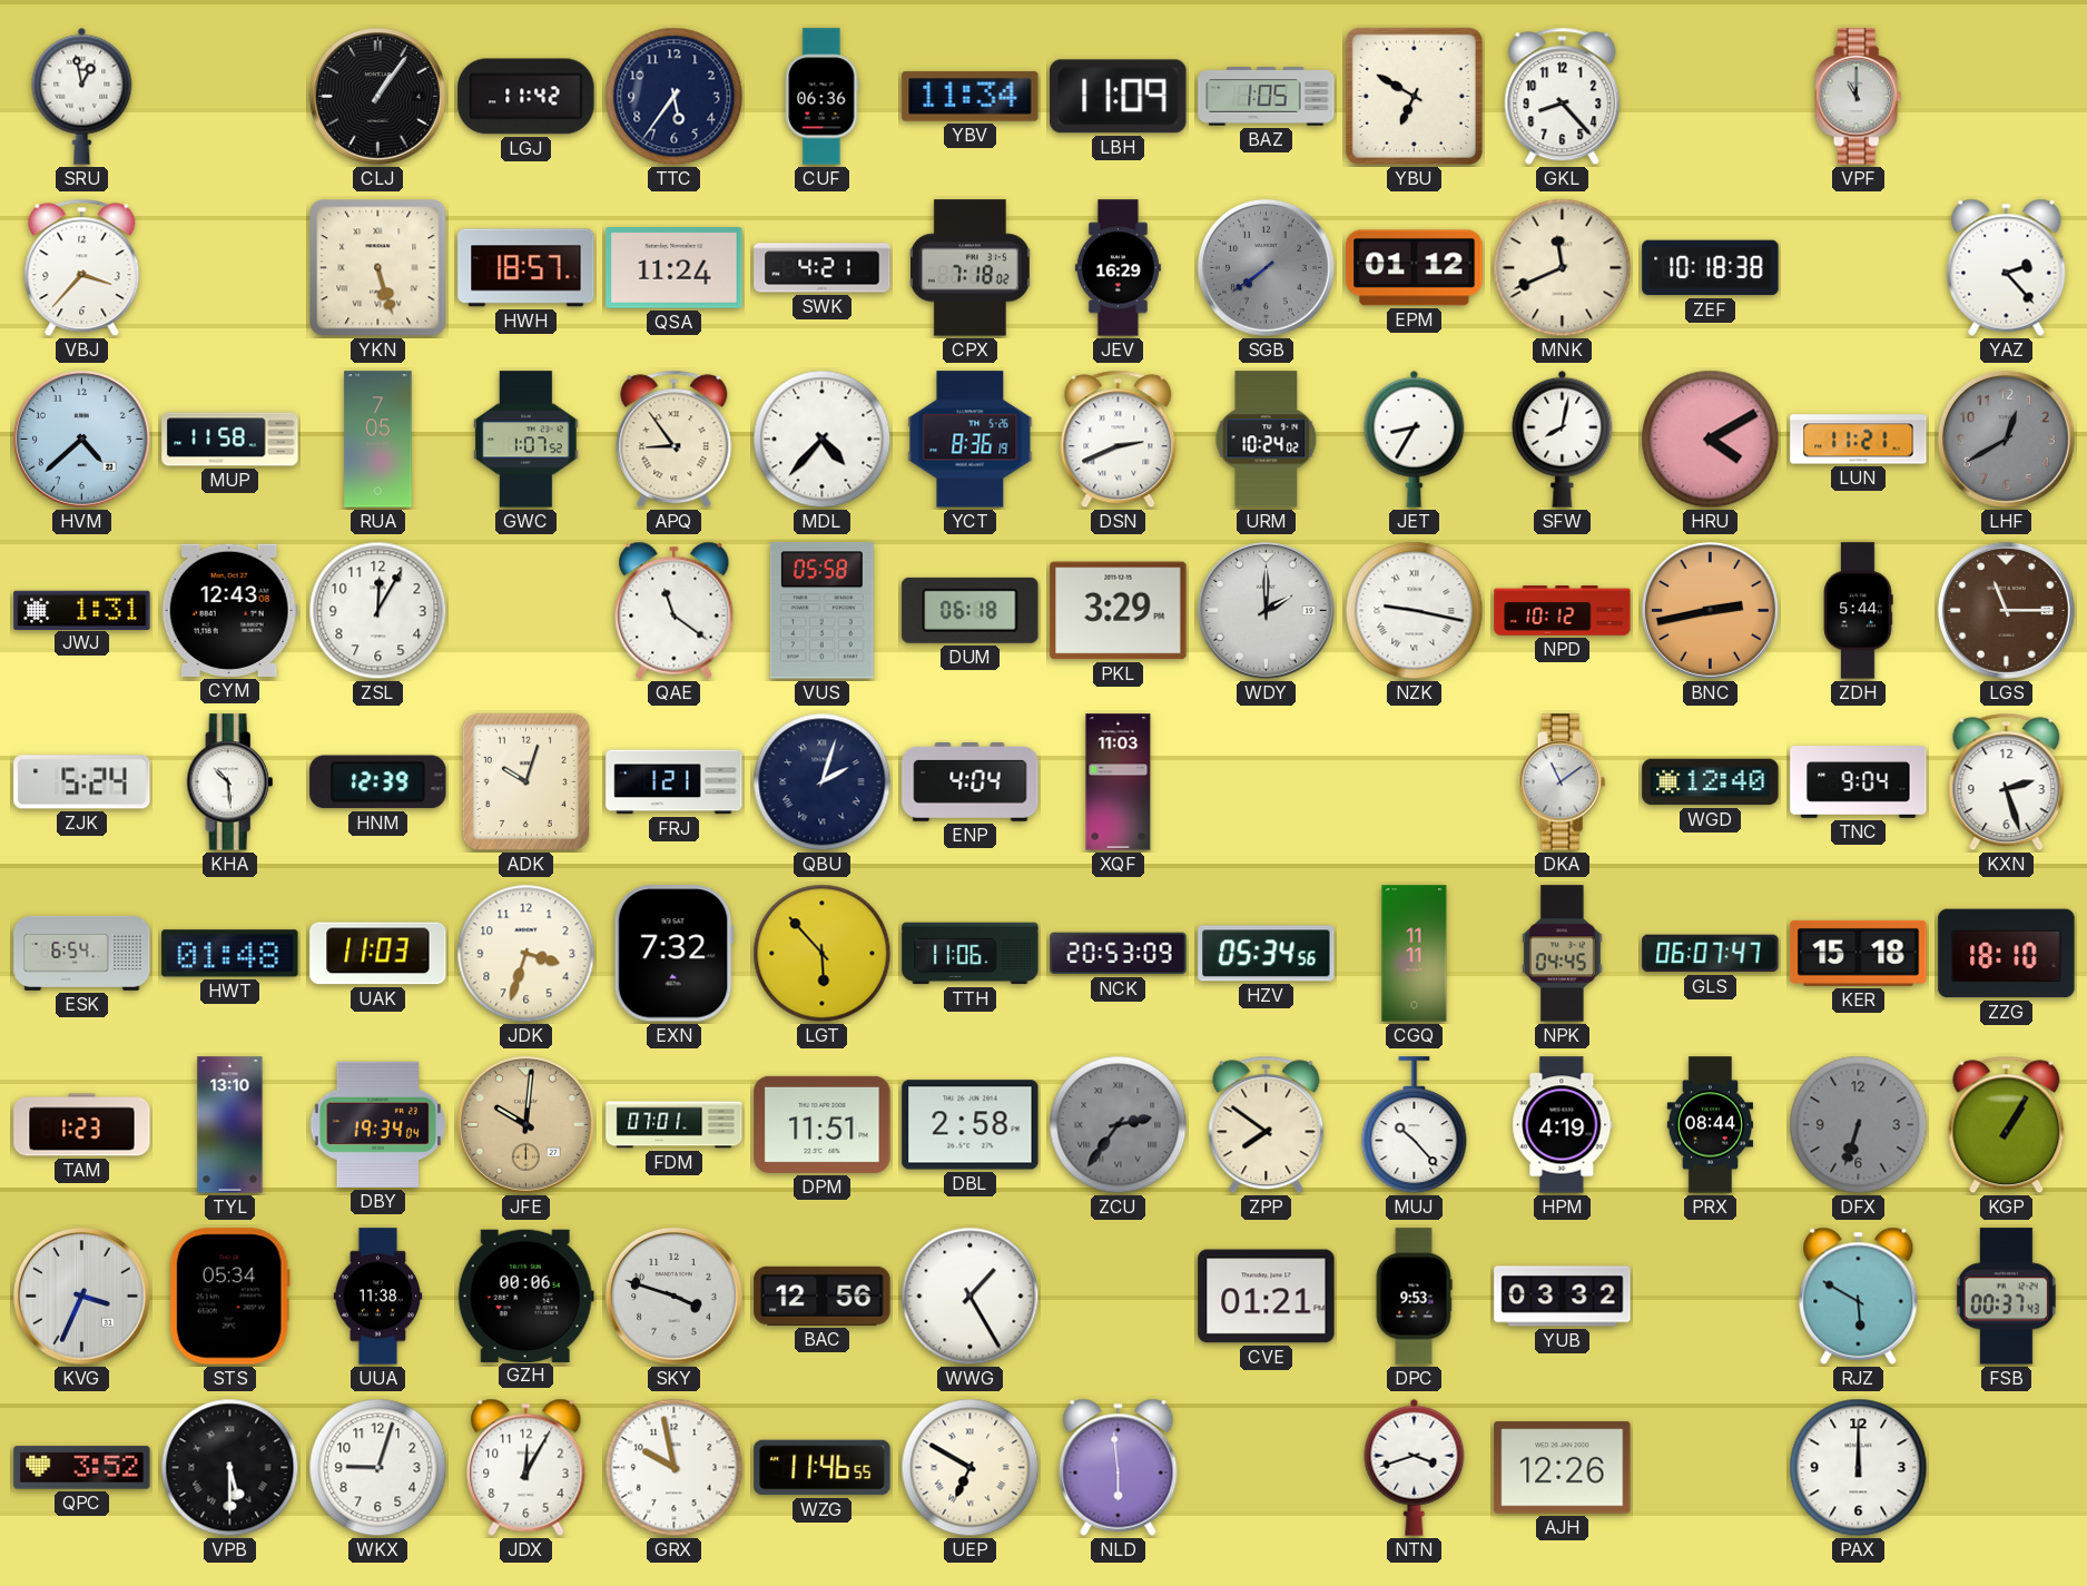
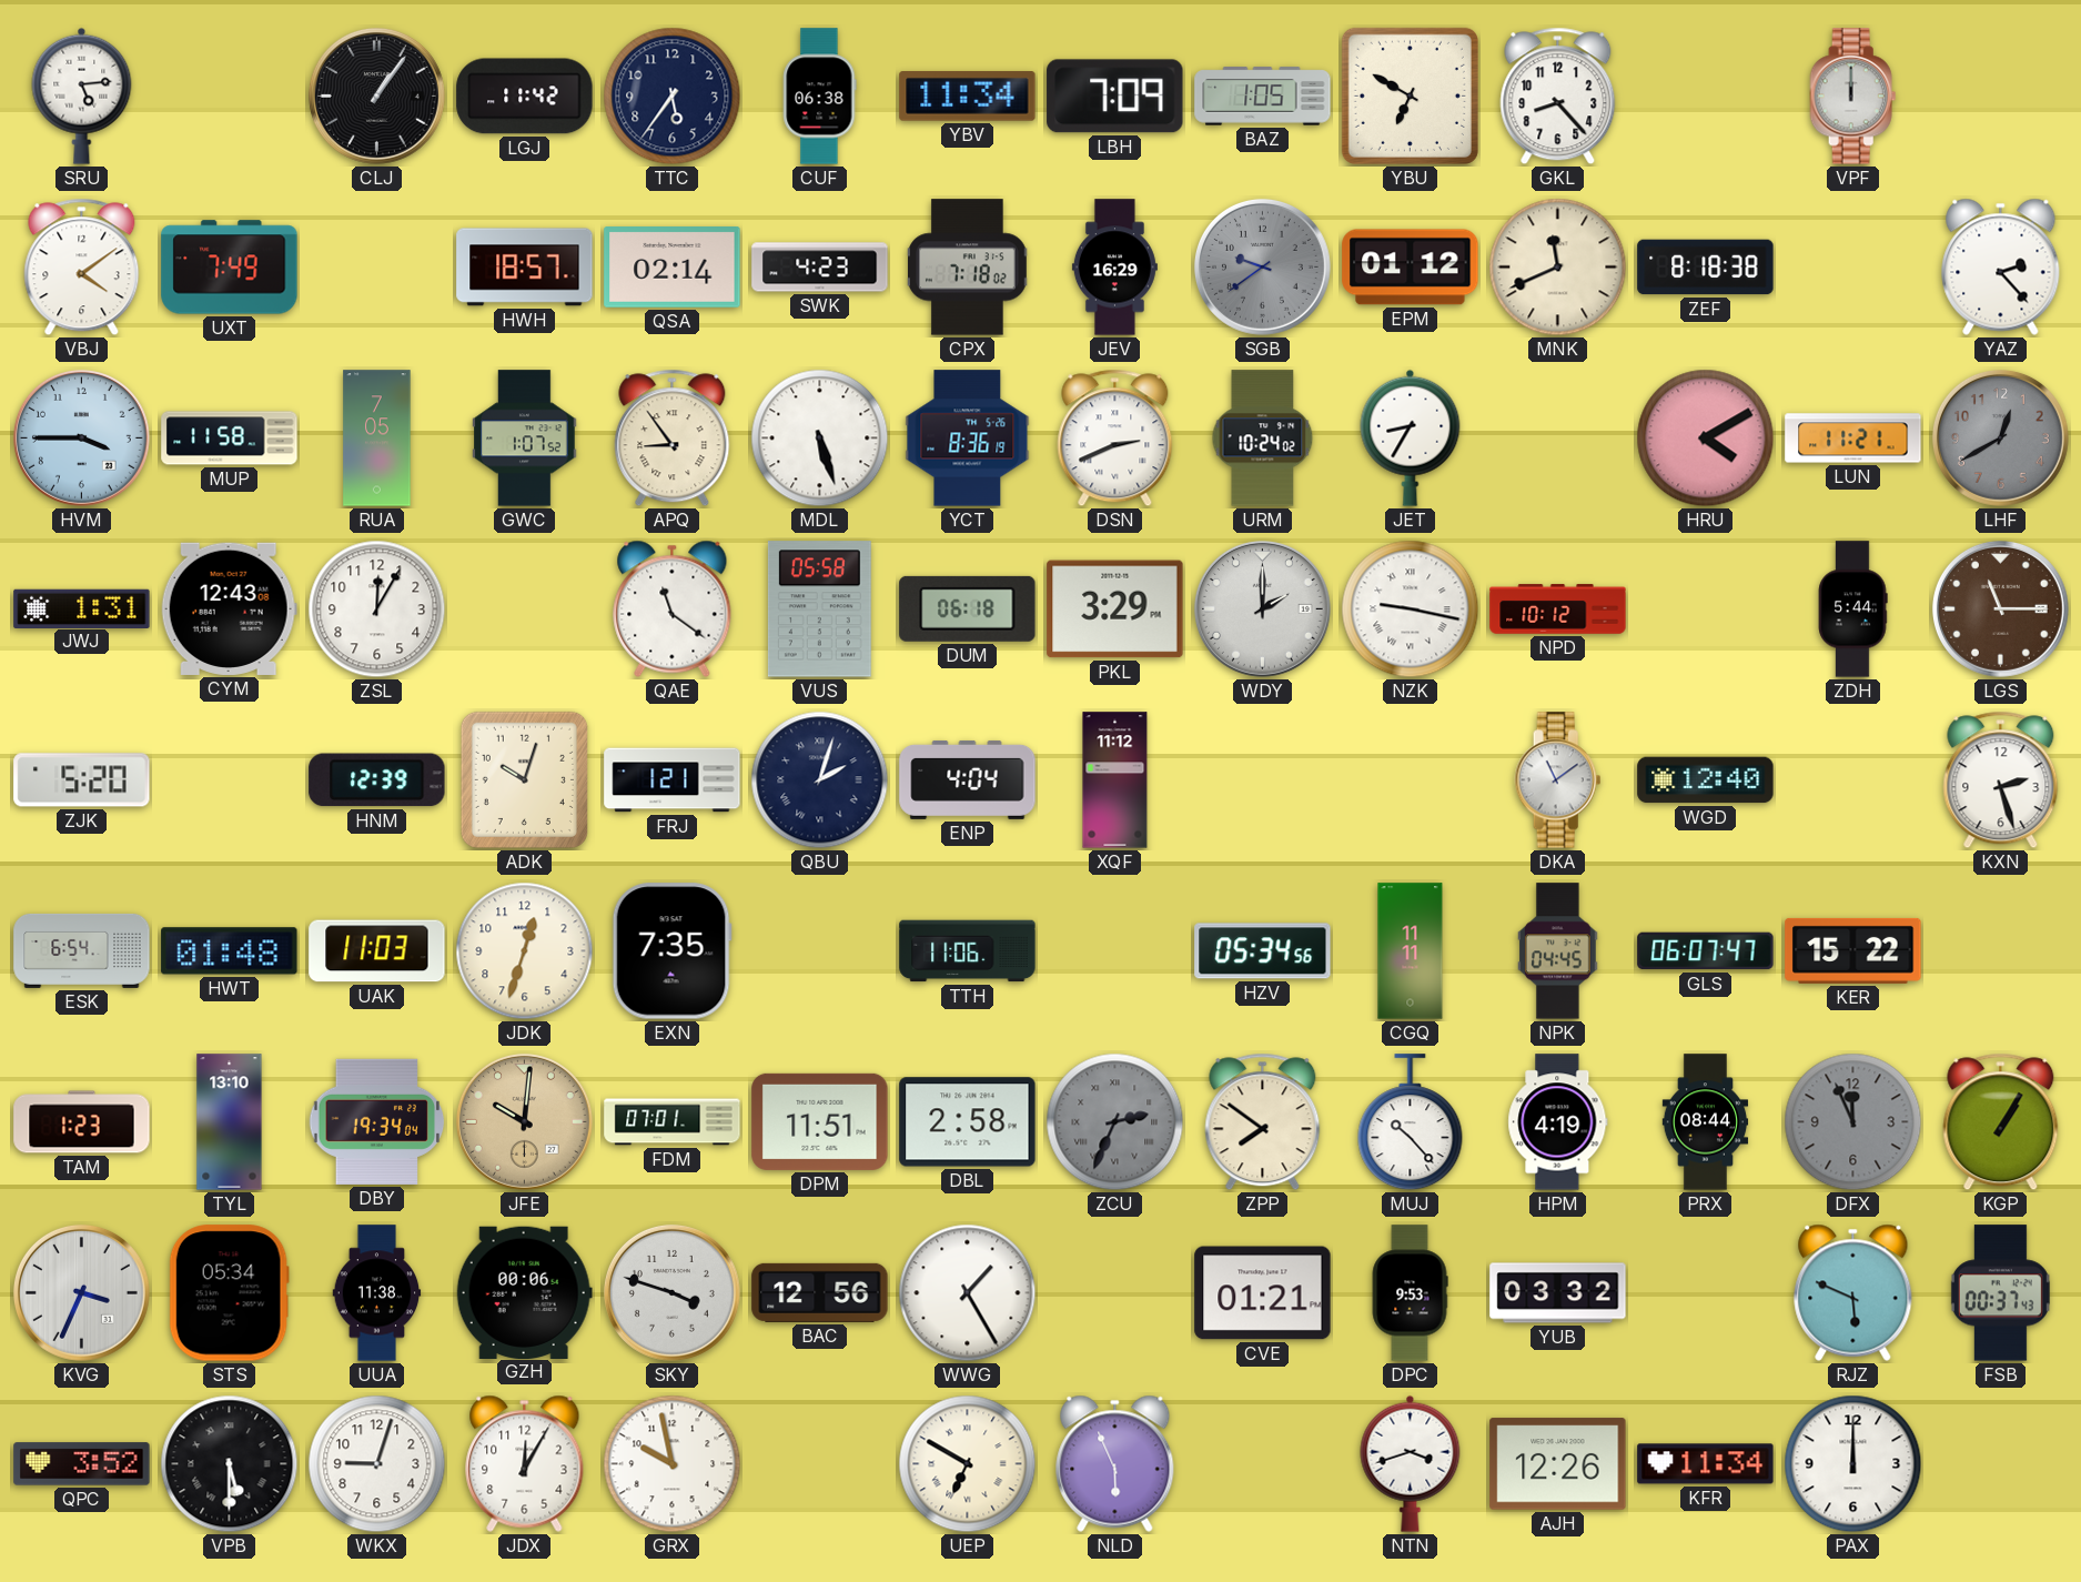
SRU: 12:58 -> 5:14
CUF: 06:36 -> 06:38
LBH: 11:09 -> 7:09
VPF: 11:00 -> 12:00
VBJ: 3:37 -> 4:09
UXT: none -> 7:49
YKN: 5:27 -> none
QSA: 11:24 -> 02:14
SWK: 4:21 -> 4:23
SGB: 7:39 -> 9:39
ZEF: 10:18 -> 8:18
HVM: 4:38 -> 3:45
MDL: 4:37 -> 5:27
SFW: 8:02 -> none
BNC: 2:43 -> none
ZJK: 5:24 -> 5:20
KHA: 10:29 -> none
XQF: 11:03 -> 11:12
TNC: 9:04 -> none
JDK: 3:33 -> 12:33
EXN: 7:32 -> 7:35
LGT: 5:53 -> none
NCK: 20:53 -> none
KER: 15:18 -> 15:22
ZZG: 18:10 -> none
ZCU: 2:36 -> 2:34
DFX: 6:33 -> 11:56
RJZ: 5:50 -> 5:49
WZG: 11:46 -> none
NLD: 5:59 -> 5:56
KFR: none -> 11:34
